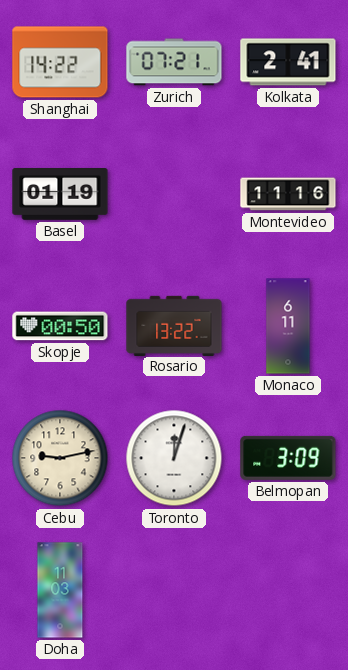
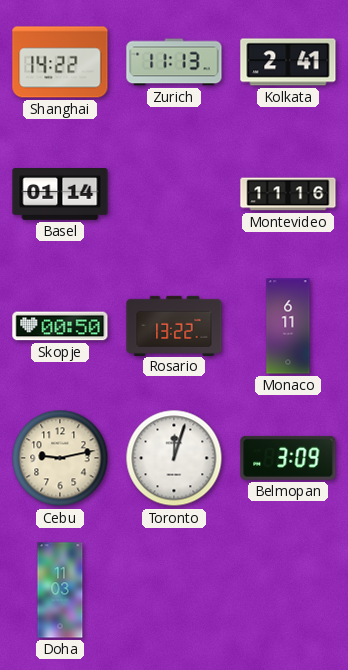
Zurich: 07:21 -> 11:13
Basel: 01:19 -> 01:14
